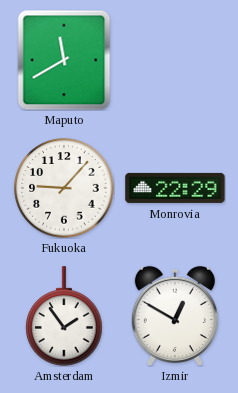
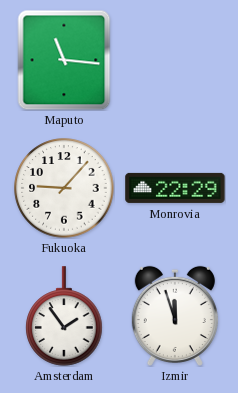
Maputo: 11:40 -> 11:16
Izmir: 12:50 -> 11:57
